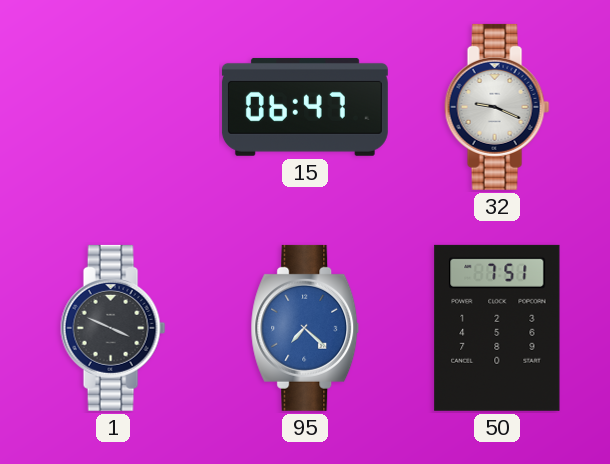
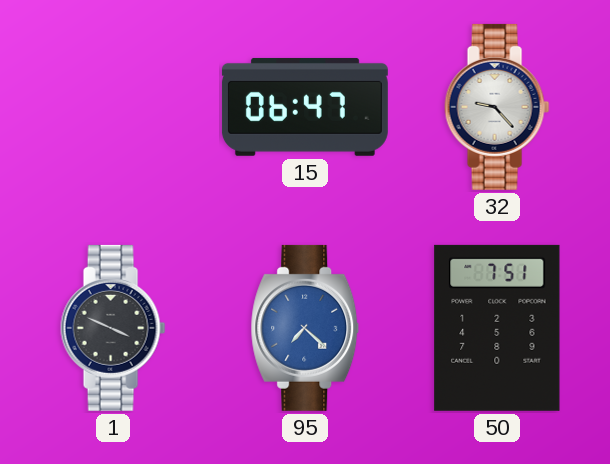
32: 9:19 -> 9:23
